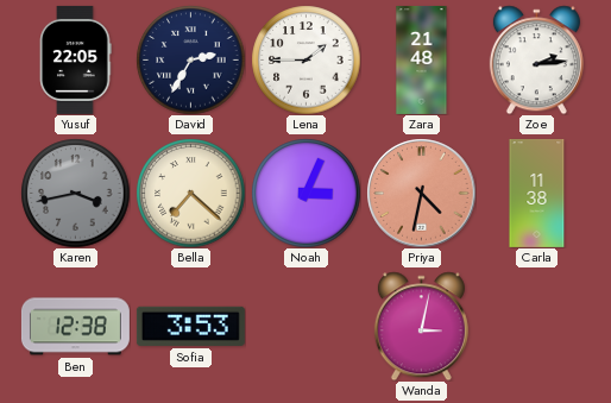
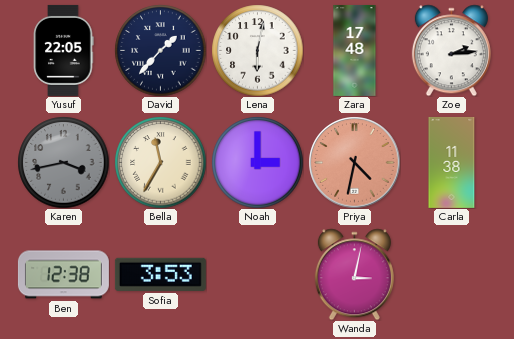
David: 2:35 -> 1:37
Lena: 1:45 -> 6:02
Zara: 21:48 -> 17:48
Bella: 7:22 -> 11:35
Noah: 3:04 -> 3:00
